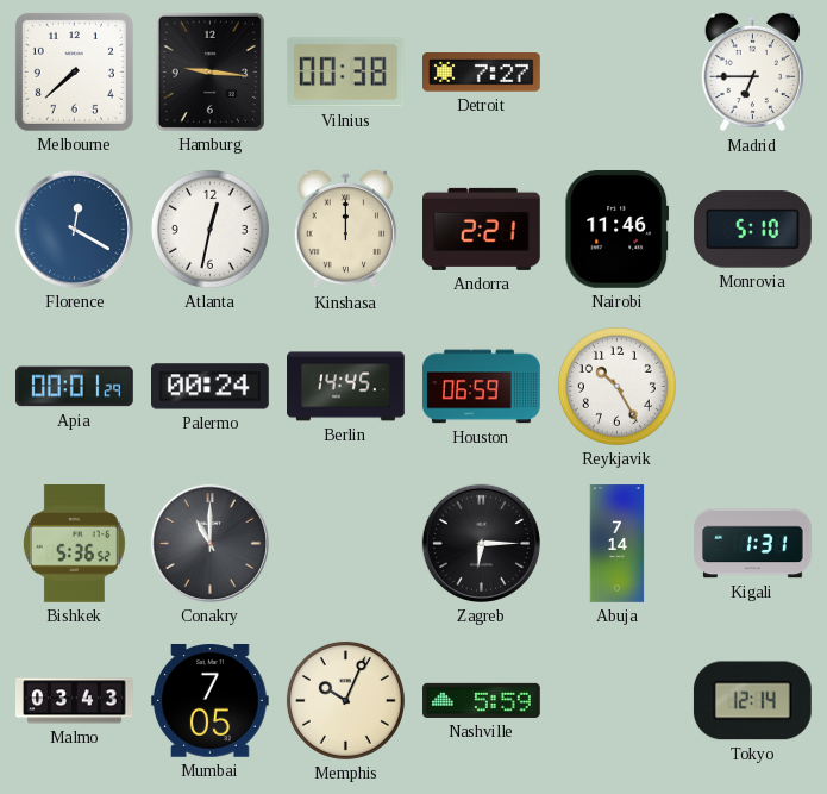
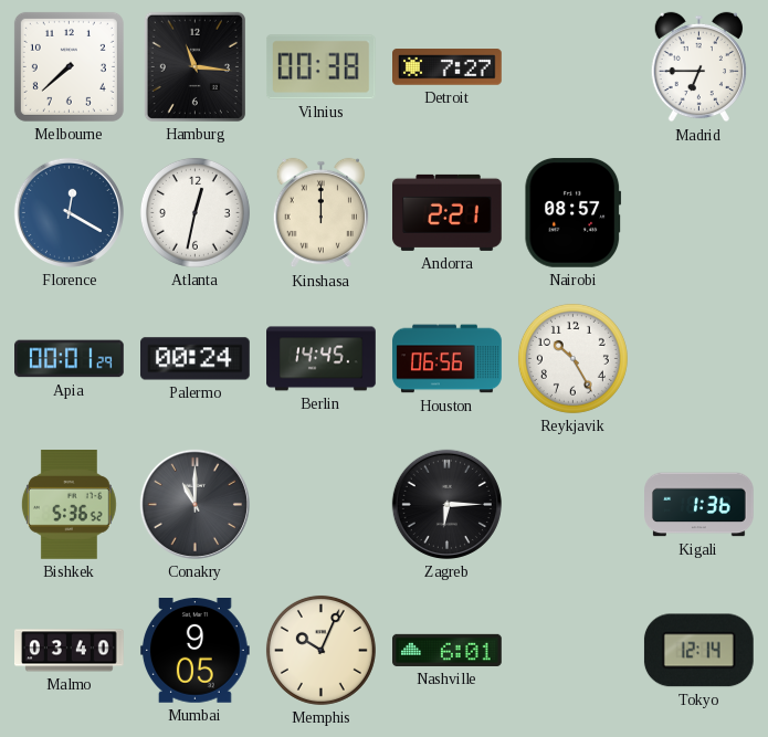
Hamburg: 9:16 -> 11:16
Nairobi: 11:46 -> 08:57
Monrovia: 5:10 -> none
Houston: 06:59 -> 06:56
Abuja: 7:14 -> none
Kigali: 1:31 -> 1:36
Malmo: 03:43 -> 03:40
Mumbai: 7:05 -> 9:05
Nashville: 5:59 -> 6:01
